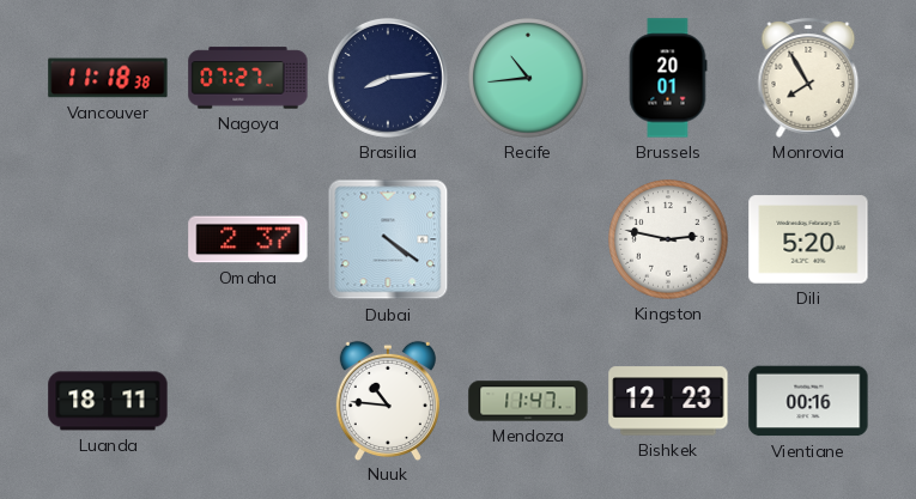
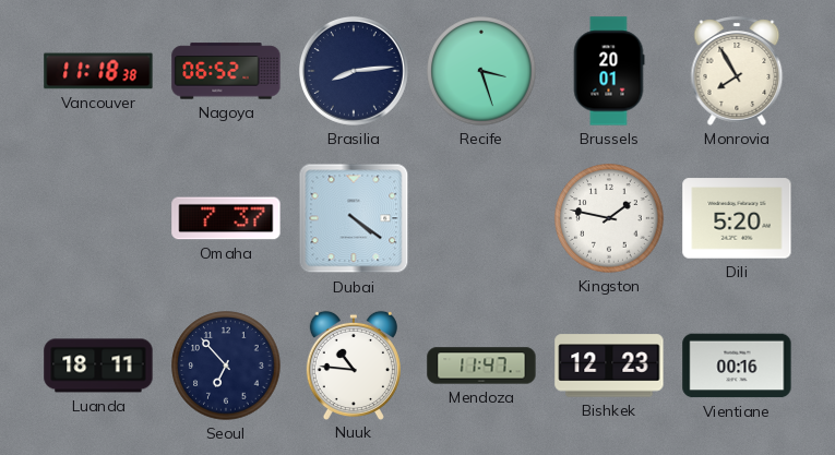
Nagoya: 07:27 -> 06:52
Recife: 10:44 -> 3:27
Omaha: 2:37 -> 7:37
Kingston: 2:47 -> 1:47
Seoul: none -> 6:53
